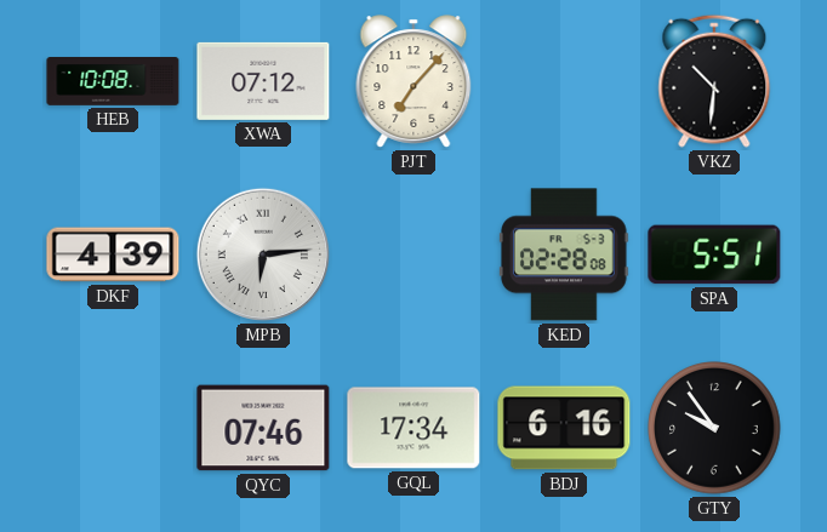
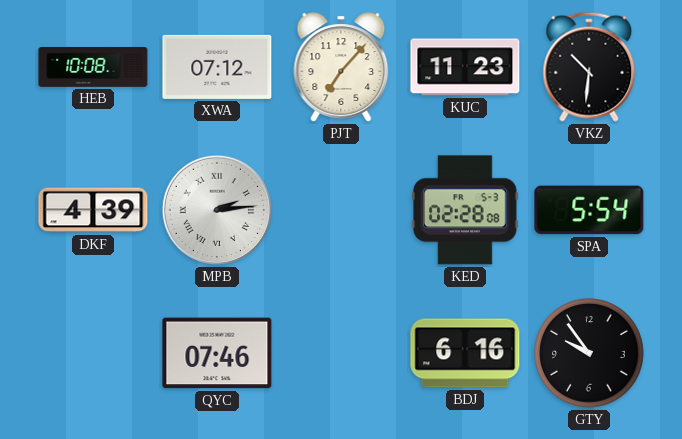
KUC: none -> 11:23
MPB: 6:14 -> 2:14
SPA: 5:51 -> 5:54
GQL: 17:34 -> none
